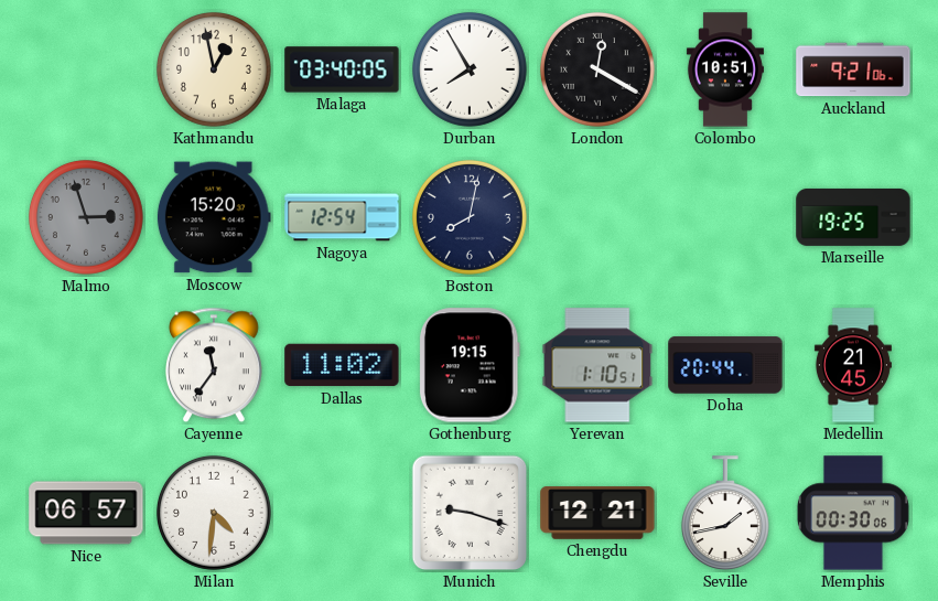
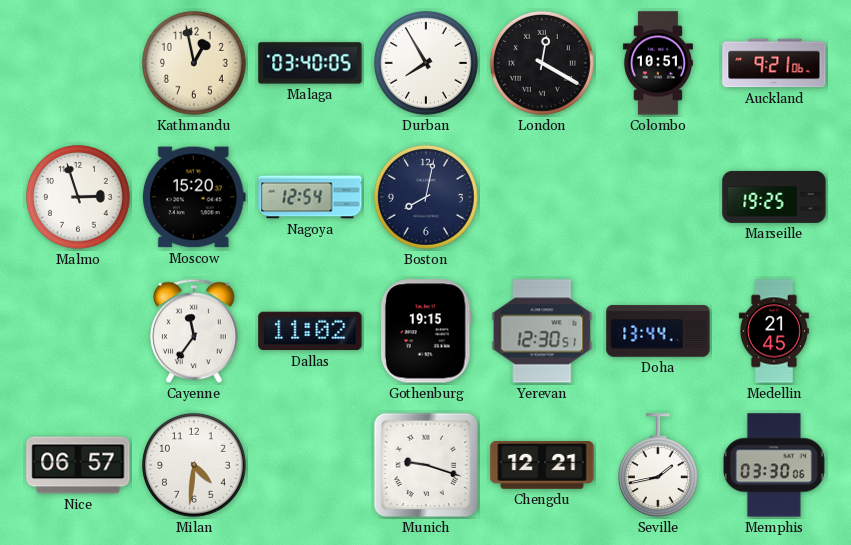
Malmo dial: grey -> white
Yerevan: 1:10 -> 12:30
Doha: 20:44 -> 13:44
Memphis: 00:30 -> 03:30
